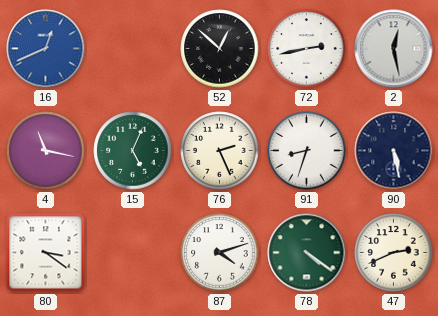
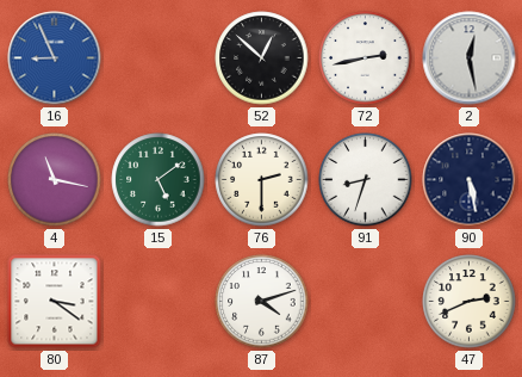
16: 12:41 -> 8:56
15: 5:04 -> 5:09
76: 2:26 -> 2:30
78: 4:21 -> none
